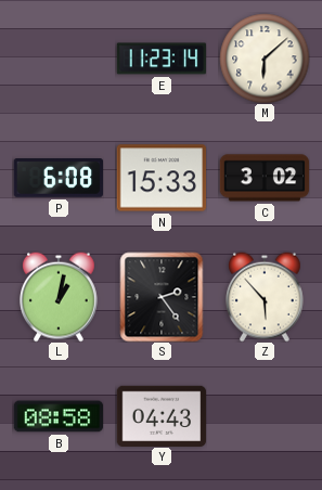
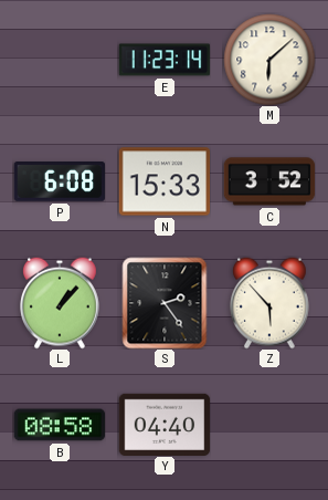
C: 3:02 -> 3:52
L: 1:02 -> 1:07
Y: 04:43 -> 04:40
